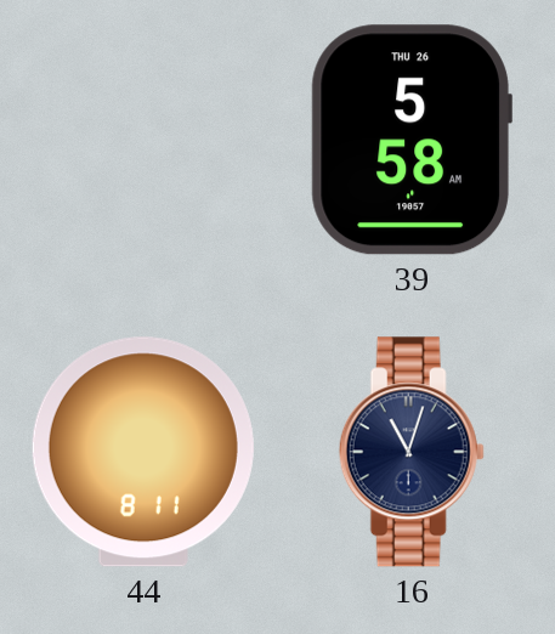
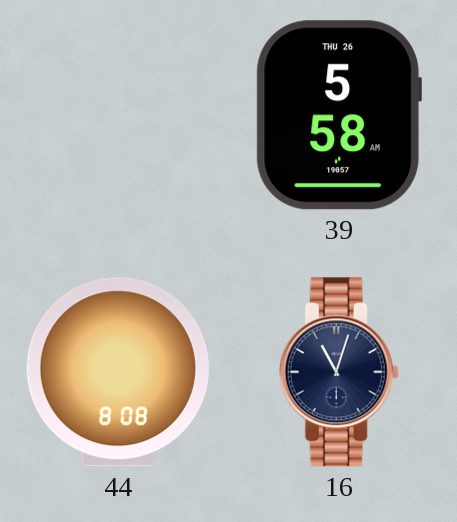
44: 8:11 -> 8:08
